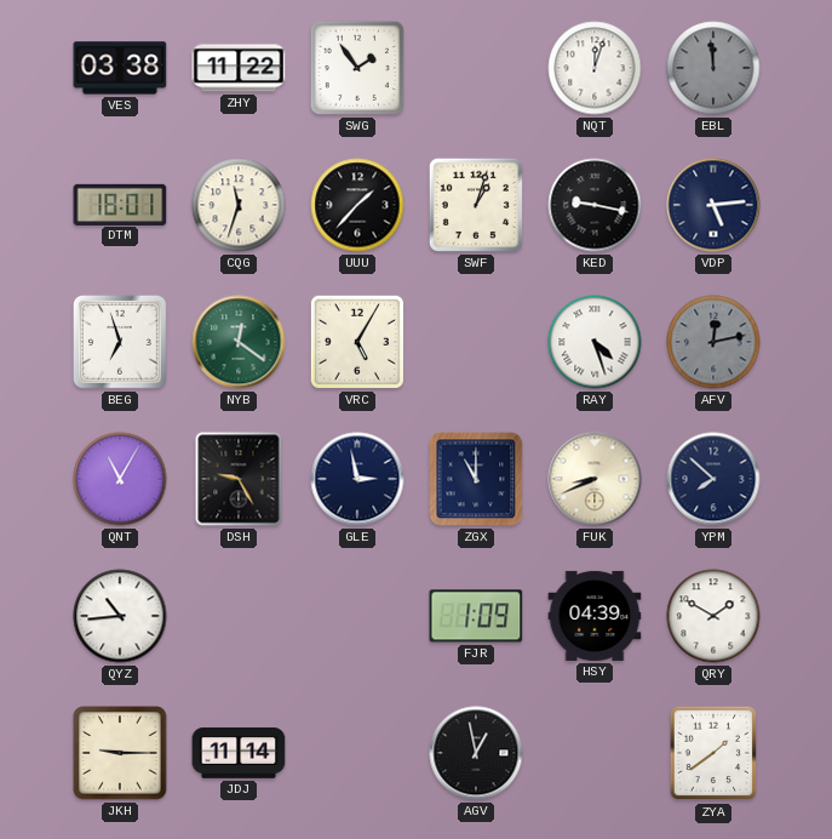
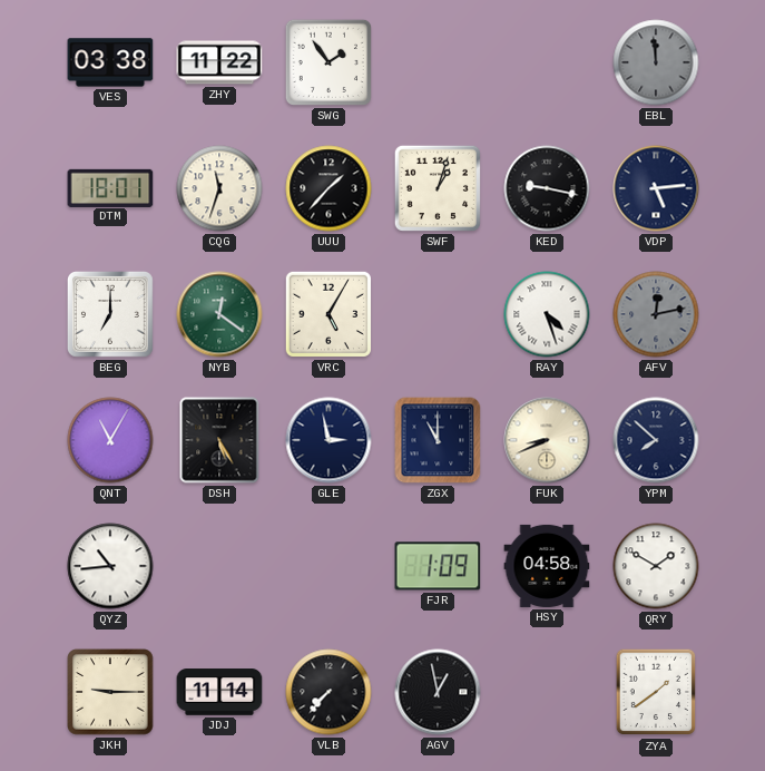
NQT: 12:03 -> none
BEG: 6:57 -> 7:00
DSH: 9:25 -> 5:25
HSY: 04:39 -> 04:58
VLB: none -> 7:37
